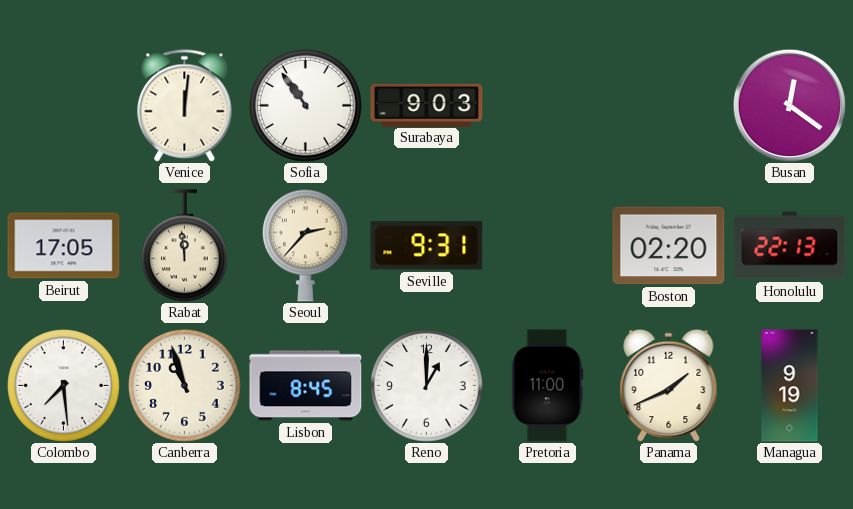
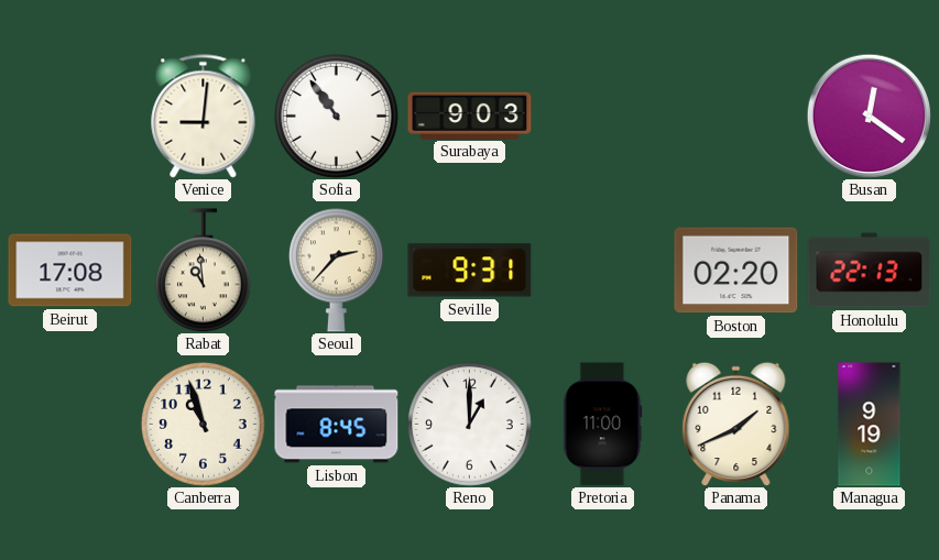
Venice: 12:01 -> 9:01
Beirut: 17:05 -> 17:08
Rabat: 11:59 -> 10:59
Colombo: 7:29 -> none
